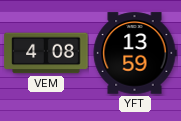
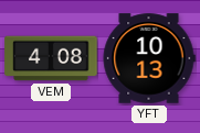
YFT: 13:59 -> 10:13
